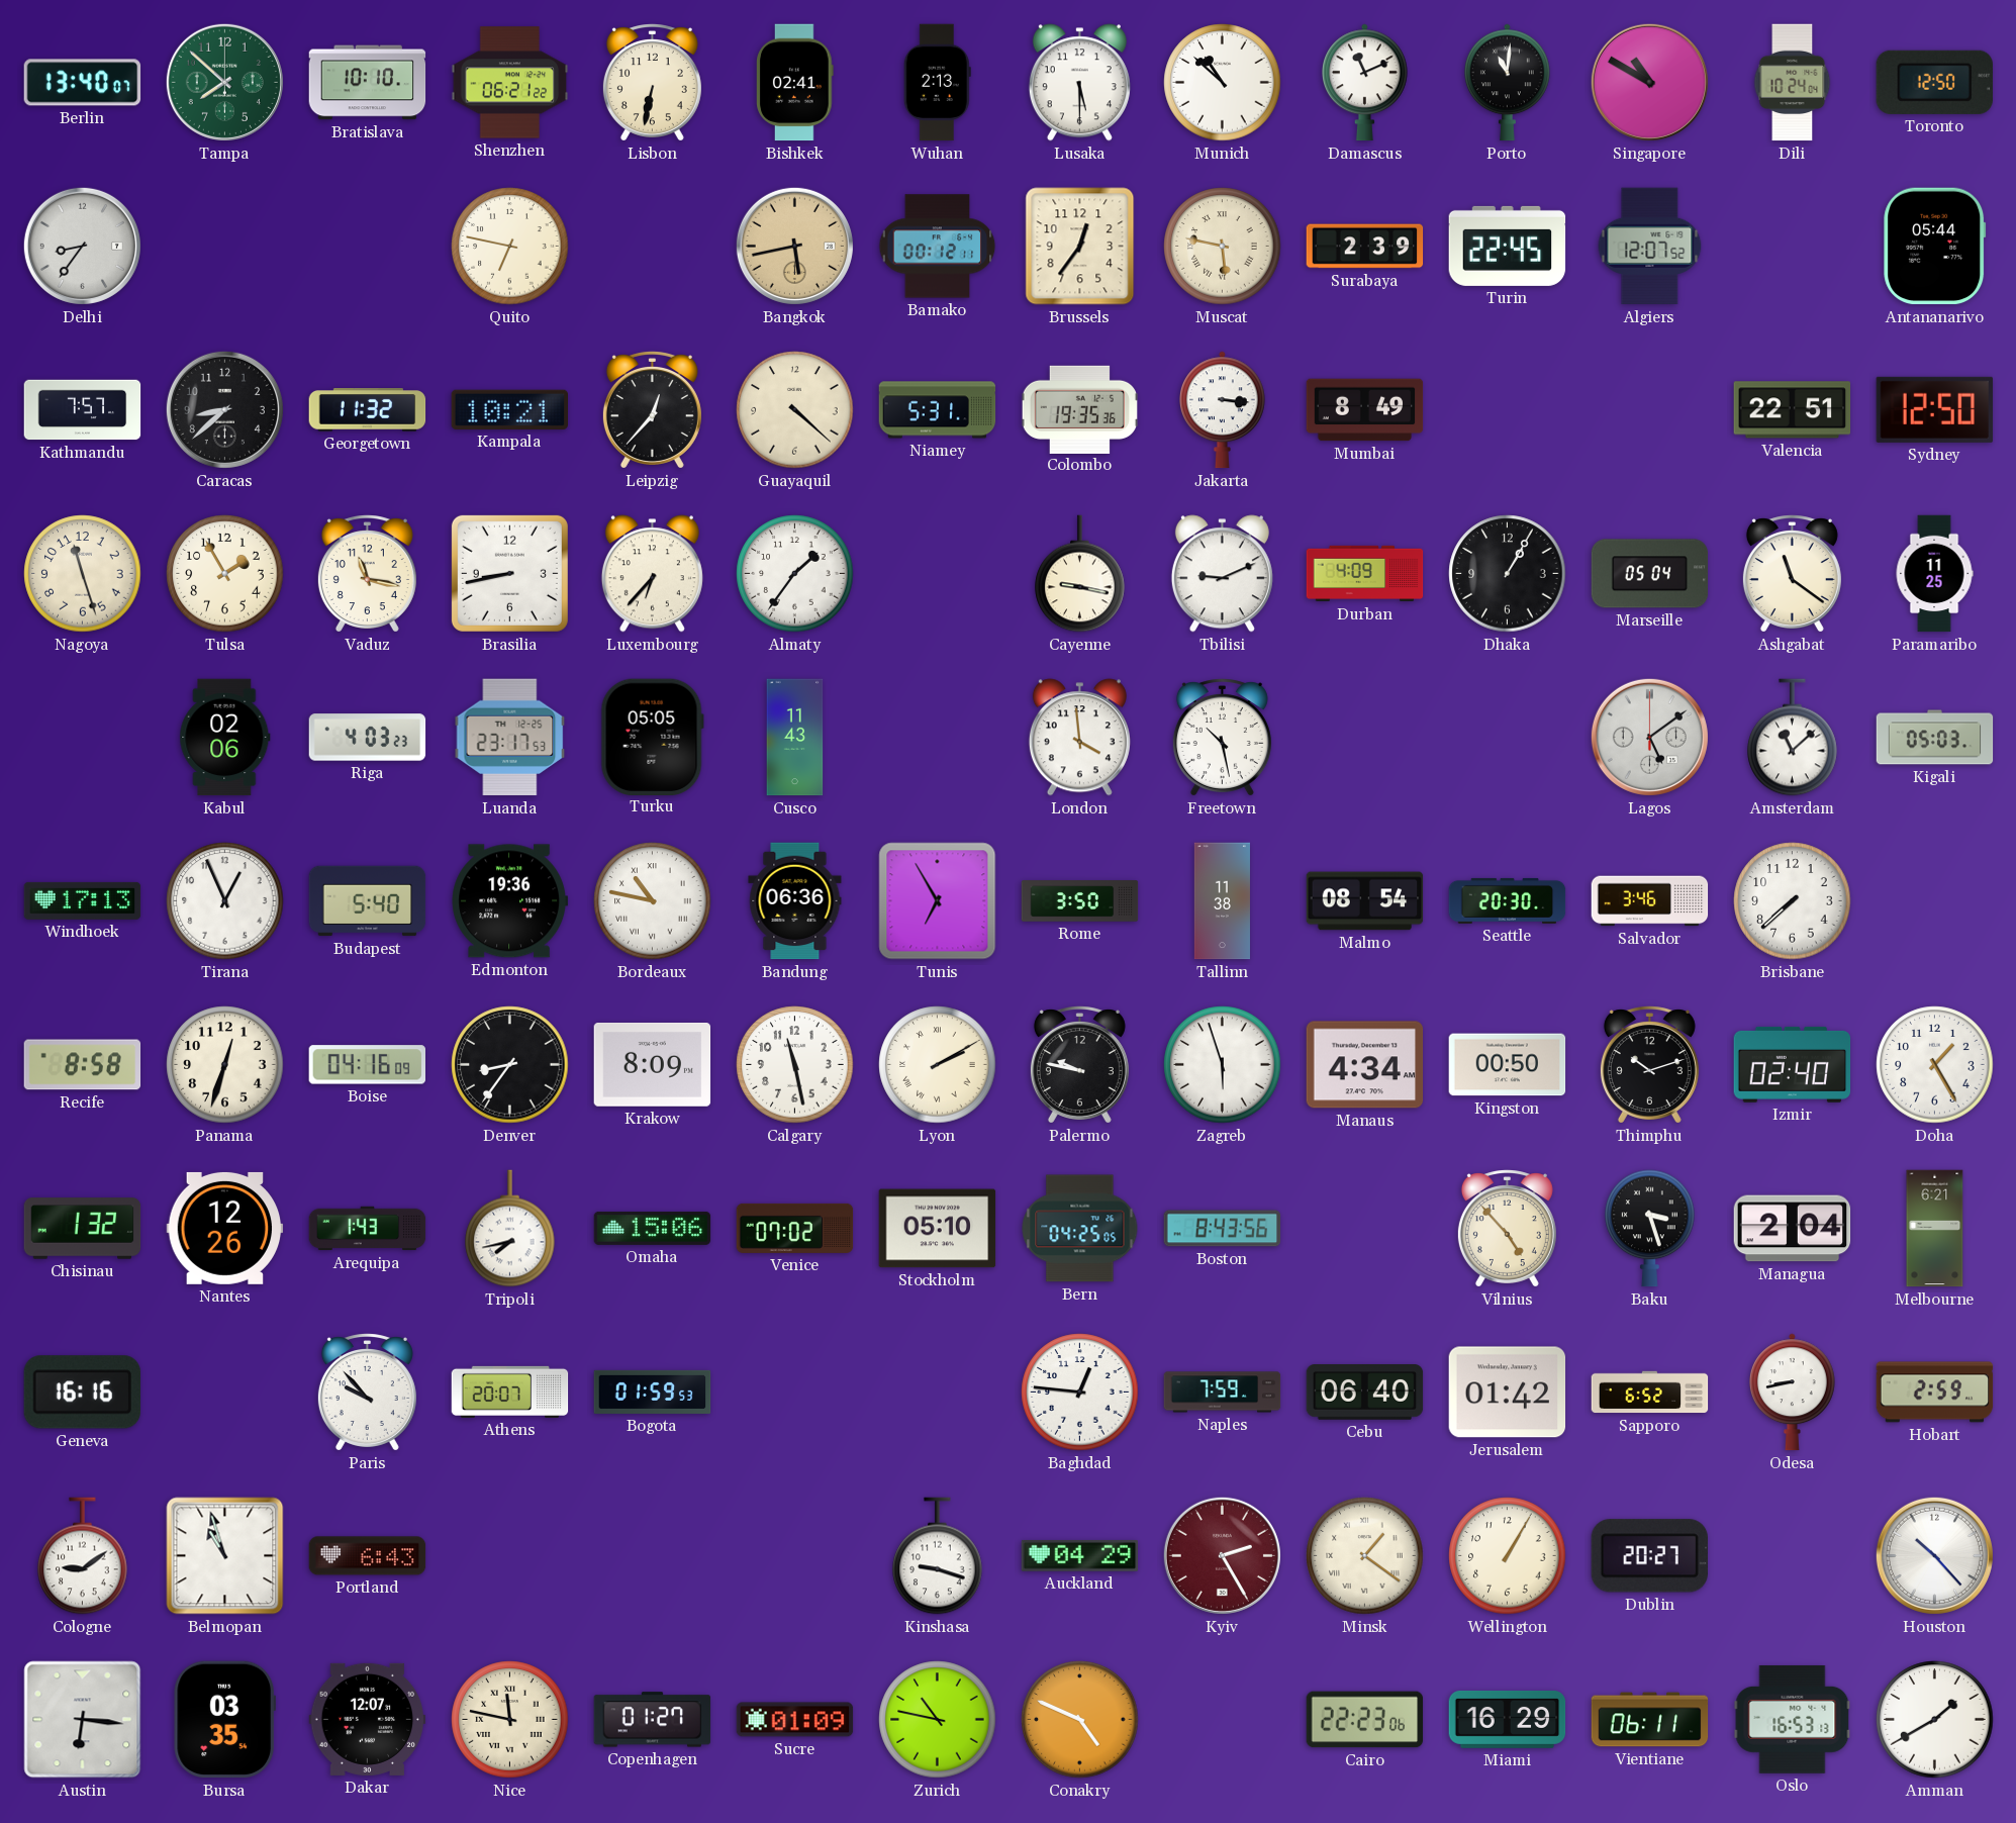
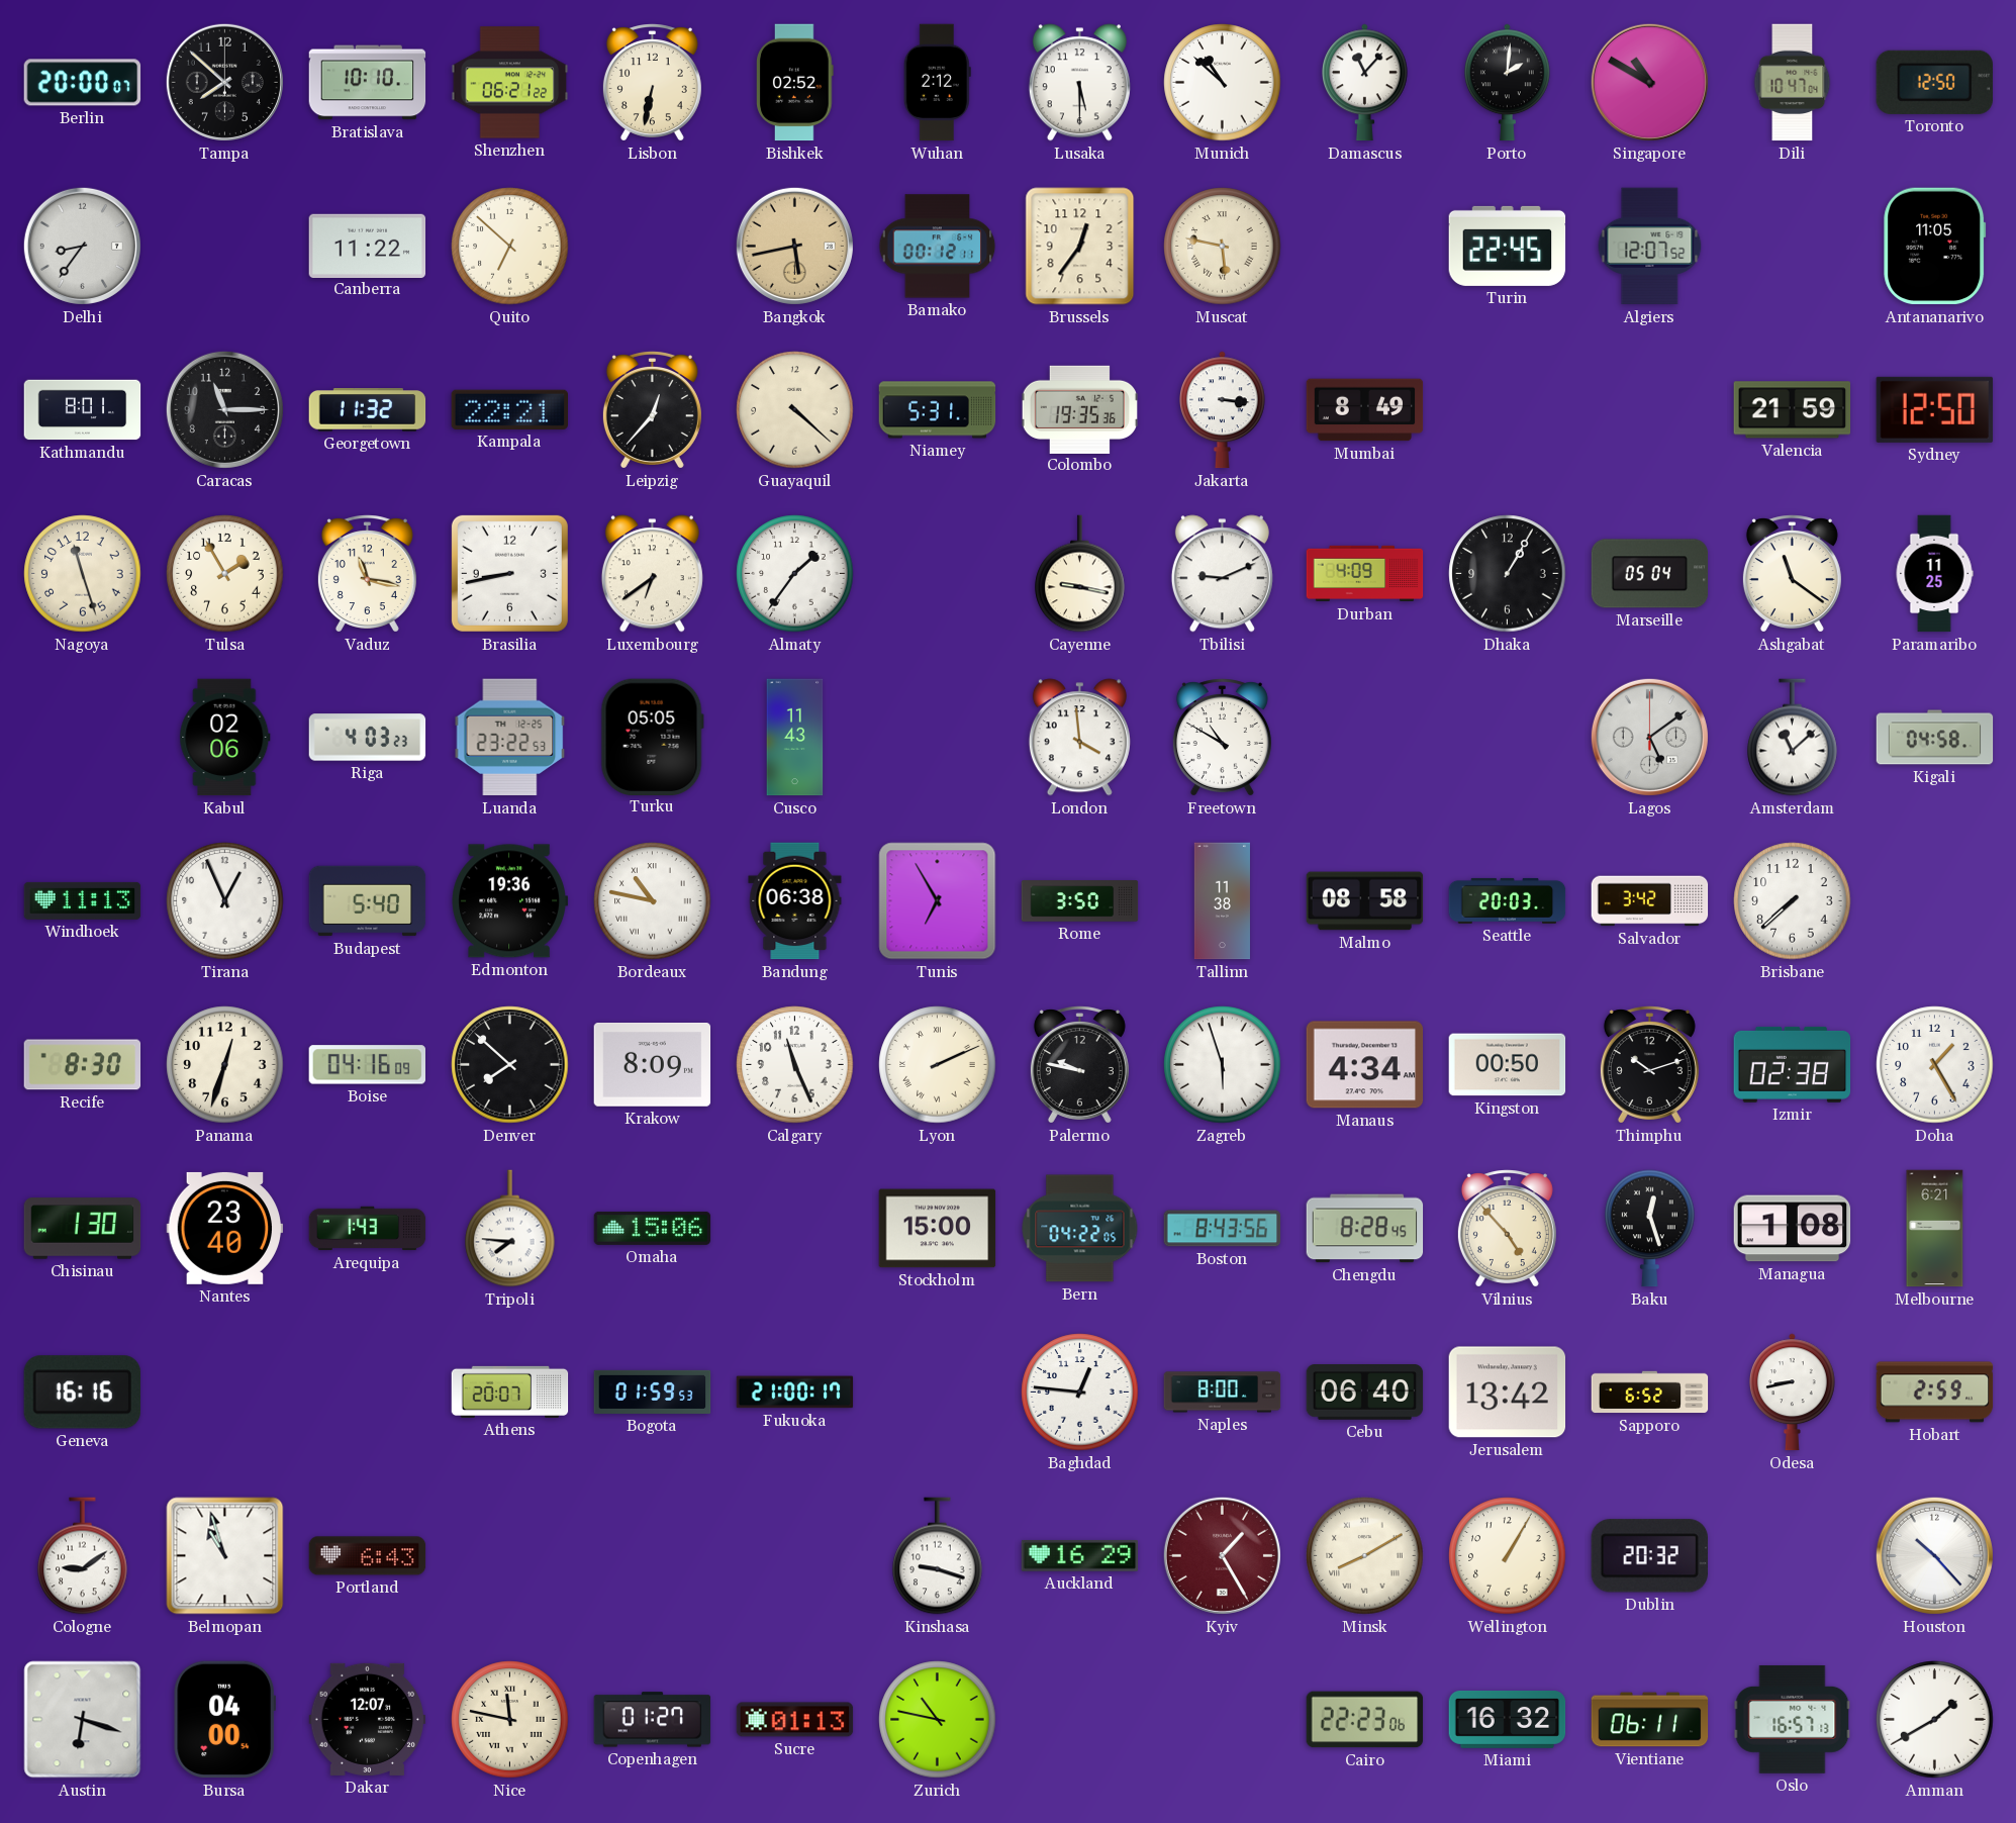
Berlin: 13:40 -> 20:00
Tampa dial: green -> black
Bishkek: 02:41 -> 02:52
Wuhan: 2:13 -> 2:12
Damascus: 11:11 -> 11:07
Porto: 11:01 -> 2:01
Dili: 10:24 -> 10:47
Canberra: none -> 11:22
Quito: 6:47 -> 6:52
Surabaya: 2:39 -> none
Antananarivo: 05:44 -> 11:05
Kathmandu: 7:57 -> 8:01
Caracas: 8:38 -> 11:15
Kampala: 10:21 -> 22:21
Valencia: 22:51 -> 21:59
Luxembourg: 6:37 -> 6:39
Luanda: 23:17 -> 23:22
Freetown: 10:28 -> 10:50
Kigali: 05:03 -> 04:58
Windhoek: 17:13 -> 11:13
Bandung: 06:36 -> 06:38
Malmo: 08:54 -> 08:58
Seattle: 20:30 -> 20:03
Salvador: 3:46 -> 3:42
Recife: 8:58 -> 8:30
Denver: 8:36 -> 7:52
Calgary: 11:28 -> 11:26
Lyon: 2:10 -> 2:11
Izmir: 02:40 -> 02:38
Chisinau: 1:32 -> 1:30
Nantes: 12:26 -> 23:40
Tripoli: 7:43 -> 7:46
Venice: 07:02 -> none
Stockholm: 05:10 -> 15:00
Bern: 04:25 -> 04:22
Chengdu: none -> 8:28
Baku: 3:27 -> 12:27
Managua: 2:04 -> 1:08
Paris: 9:53 -> none
Fukuoka: none -> 21:00
Naples: 7:59 -> 8:00
Jerusalem: 01:42 -> 13:42
Auckland: 04:29 -> 16:29
Kyiv: 2:25 -> 1:25
Minsk: 1:21 -> 8:10
Dublin: 20:27 -> 20:32
Austin: 6:16 -> 6:18
Bursa: 03:35 -> 04:00
Sucre: 01:09 -> 01:13
Conakry: 4:49 -> none
Miami: 16:29 -> 16:32
Oslo: 16:53 -> 16:57
